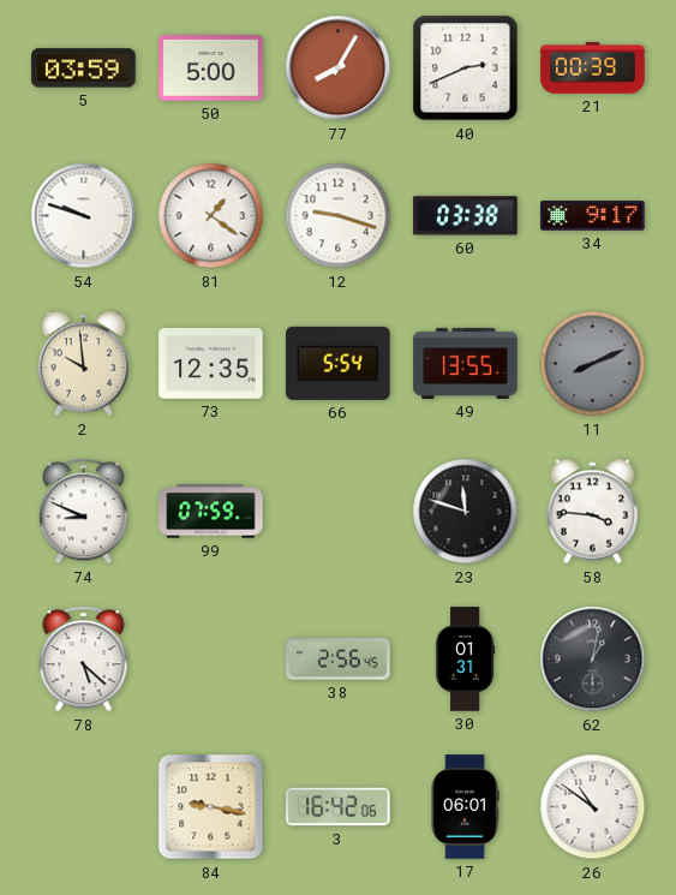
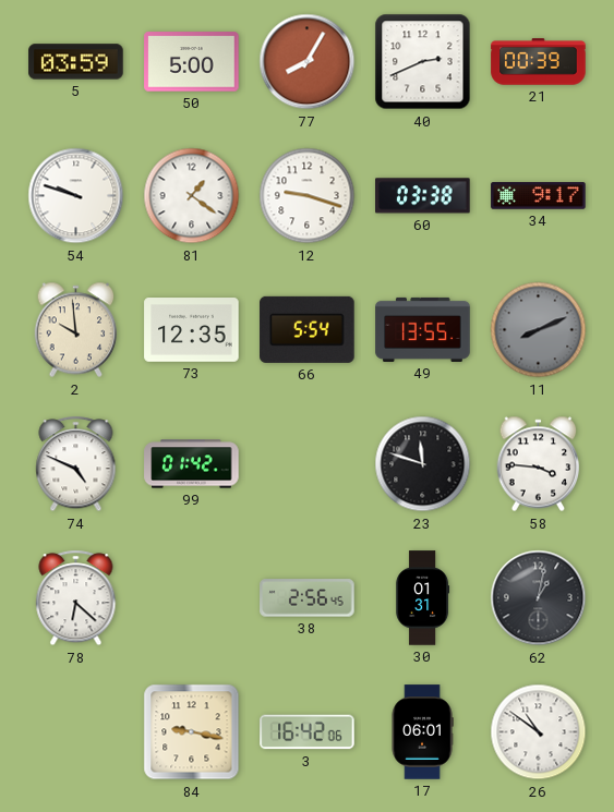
74: 8:49 -> 4:49
99: 07:59 -> 01:42
78: 5:22 -> 6:22
